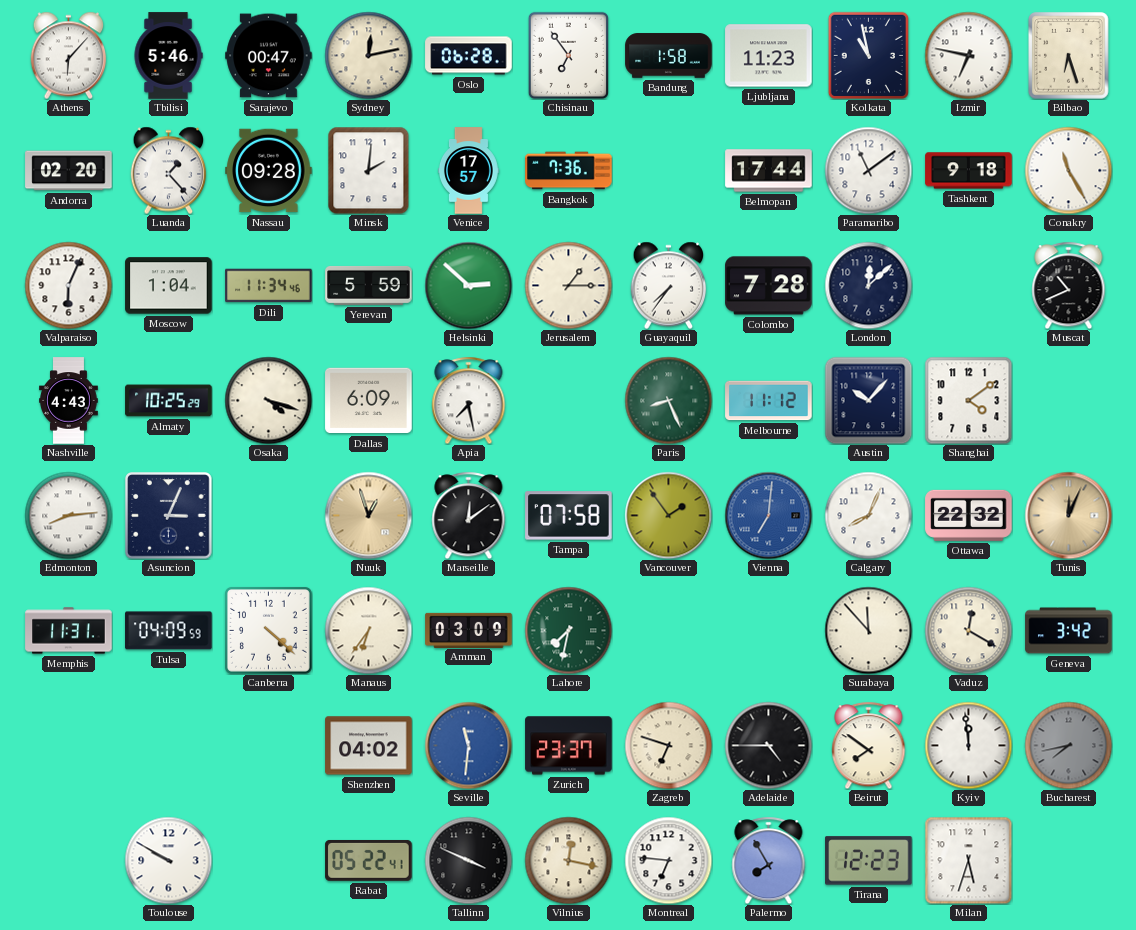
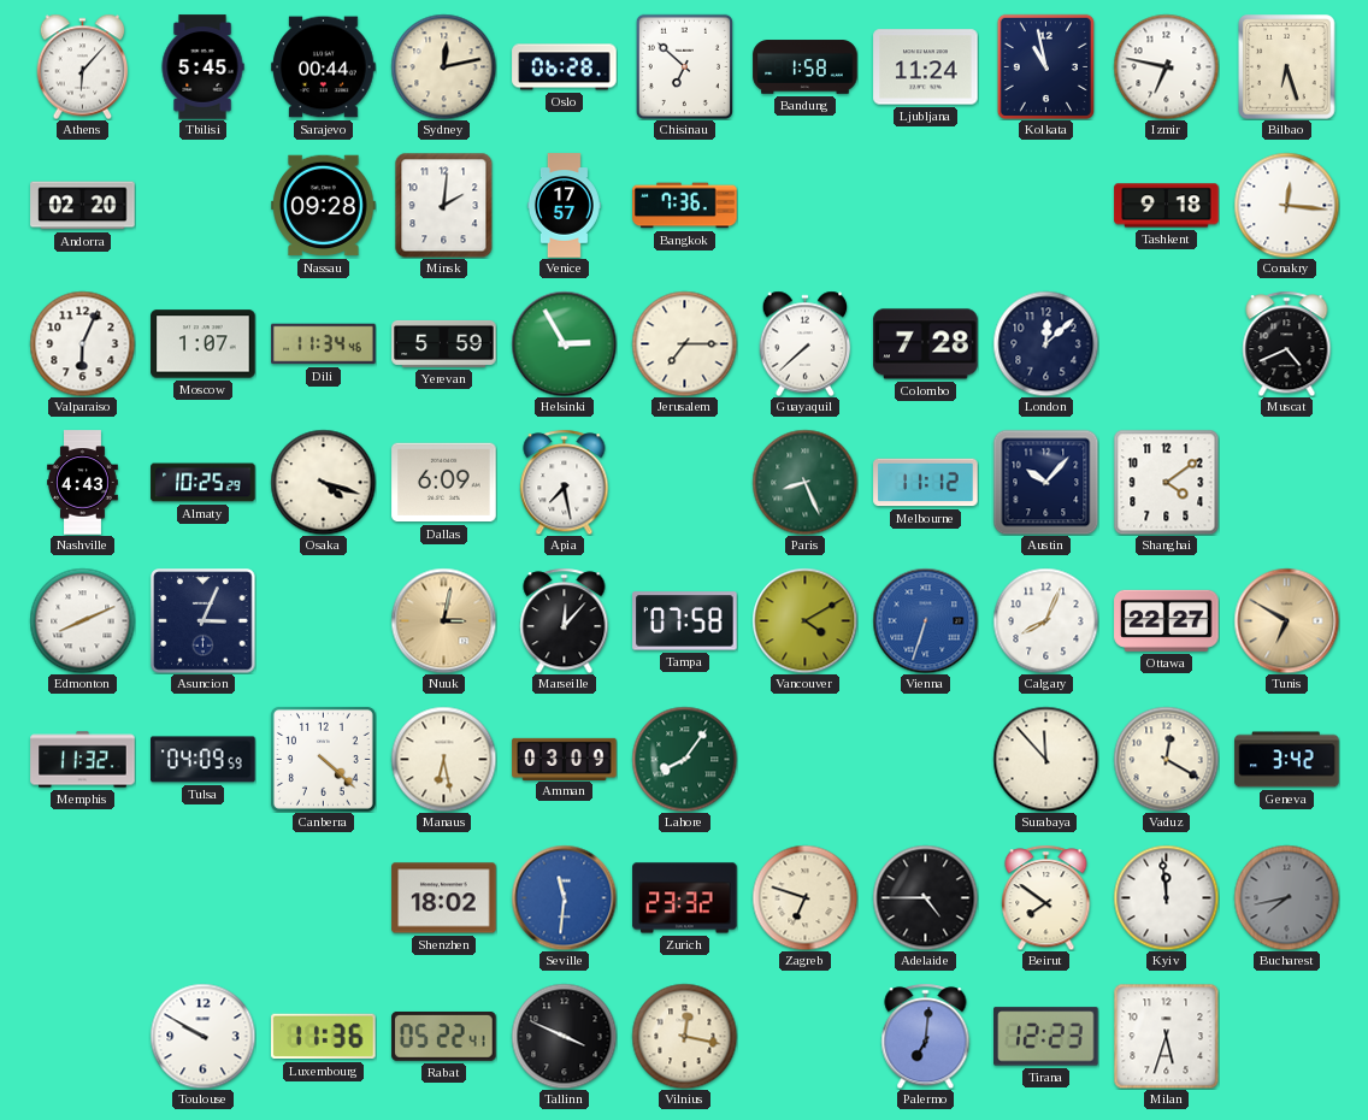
Tbilisi: 5:46 -> 5:45
Sarajevo: 00:47 -> 00:44
Chisinau: 6:54 -> 6:52
Ljubljana: 11:23 -> 11:24
Luanda: 1:23 -> none
Belmopan: 17:44 -> none
Paramaribo: 11:09 -> none
Conakry: 11:25 -> 12:16
Moscow: 1:04 -> 1:07
Helsinki: 2:52 -> 2:55
Jerusalem: 1:15 -> 7:15
Guayaquil: 7:36 -> 7:38
Muscat: 10:41 -> 4:41
Edmonton: 8:14 -> 8:11
Nuuk: 12:57 -> 3:02
Marseille: 12:09 -> 12:07
Vancouver: 1:54 -> 4:10
Vienna: 7:01 -> 6:33
Ottawa: 22:32 -> 22:27
Tunis: 12:04 -> 6:50
Memphis: 11:31 -> 11:32
Manaus: 6:36 -> 6:28
Lahore: 7:32 -> 8:06
Shenzhen: 04:02 -> 18:02
Zurich: 23:37 -> 23:32
Luxembourg: none -> 11:36
Montreal: 6:46 -> none
Palermo: 7:55 -> 7:01
